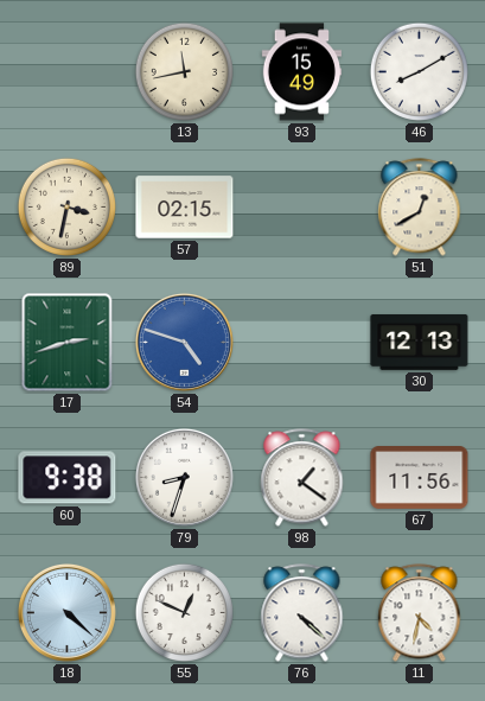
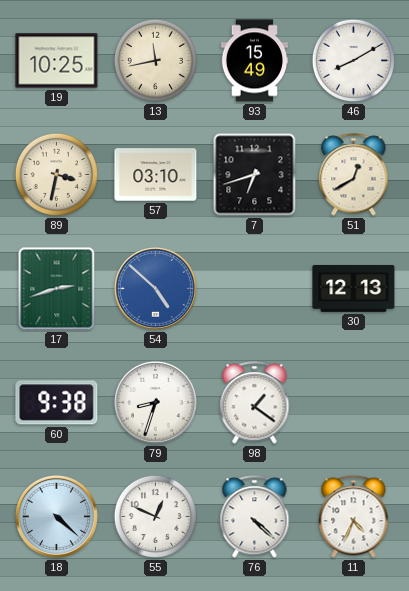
19: none -> 10:25
57: 02:15 -> 03:10
7: none -> 6:42
54: 4:48 -> 4:52
67: 11:56 -> none
11: 4:32 -> 4:34
